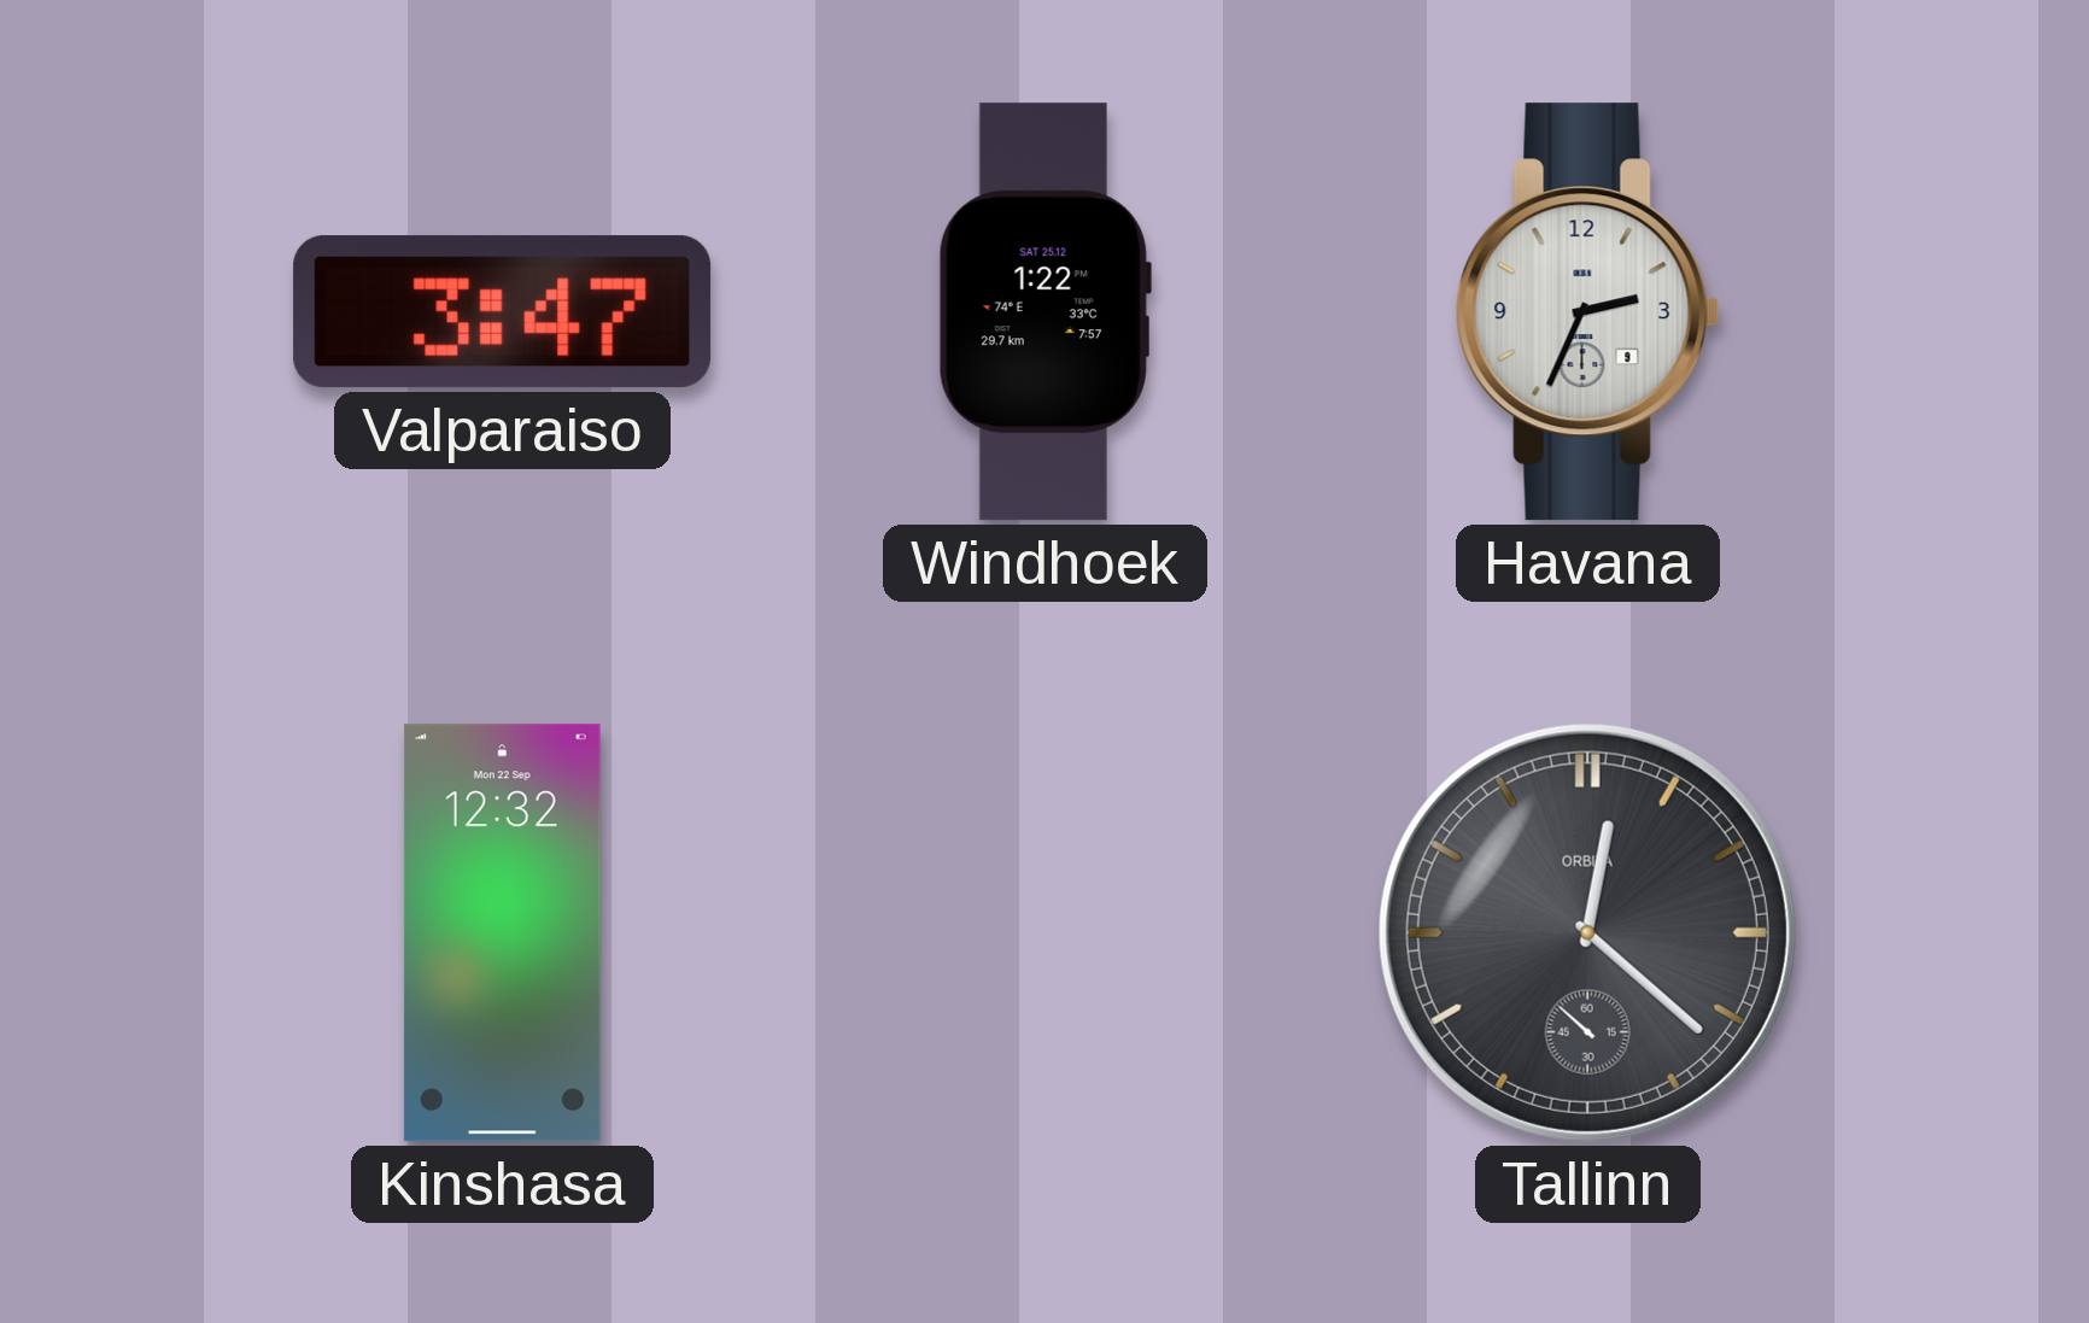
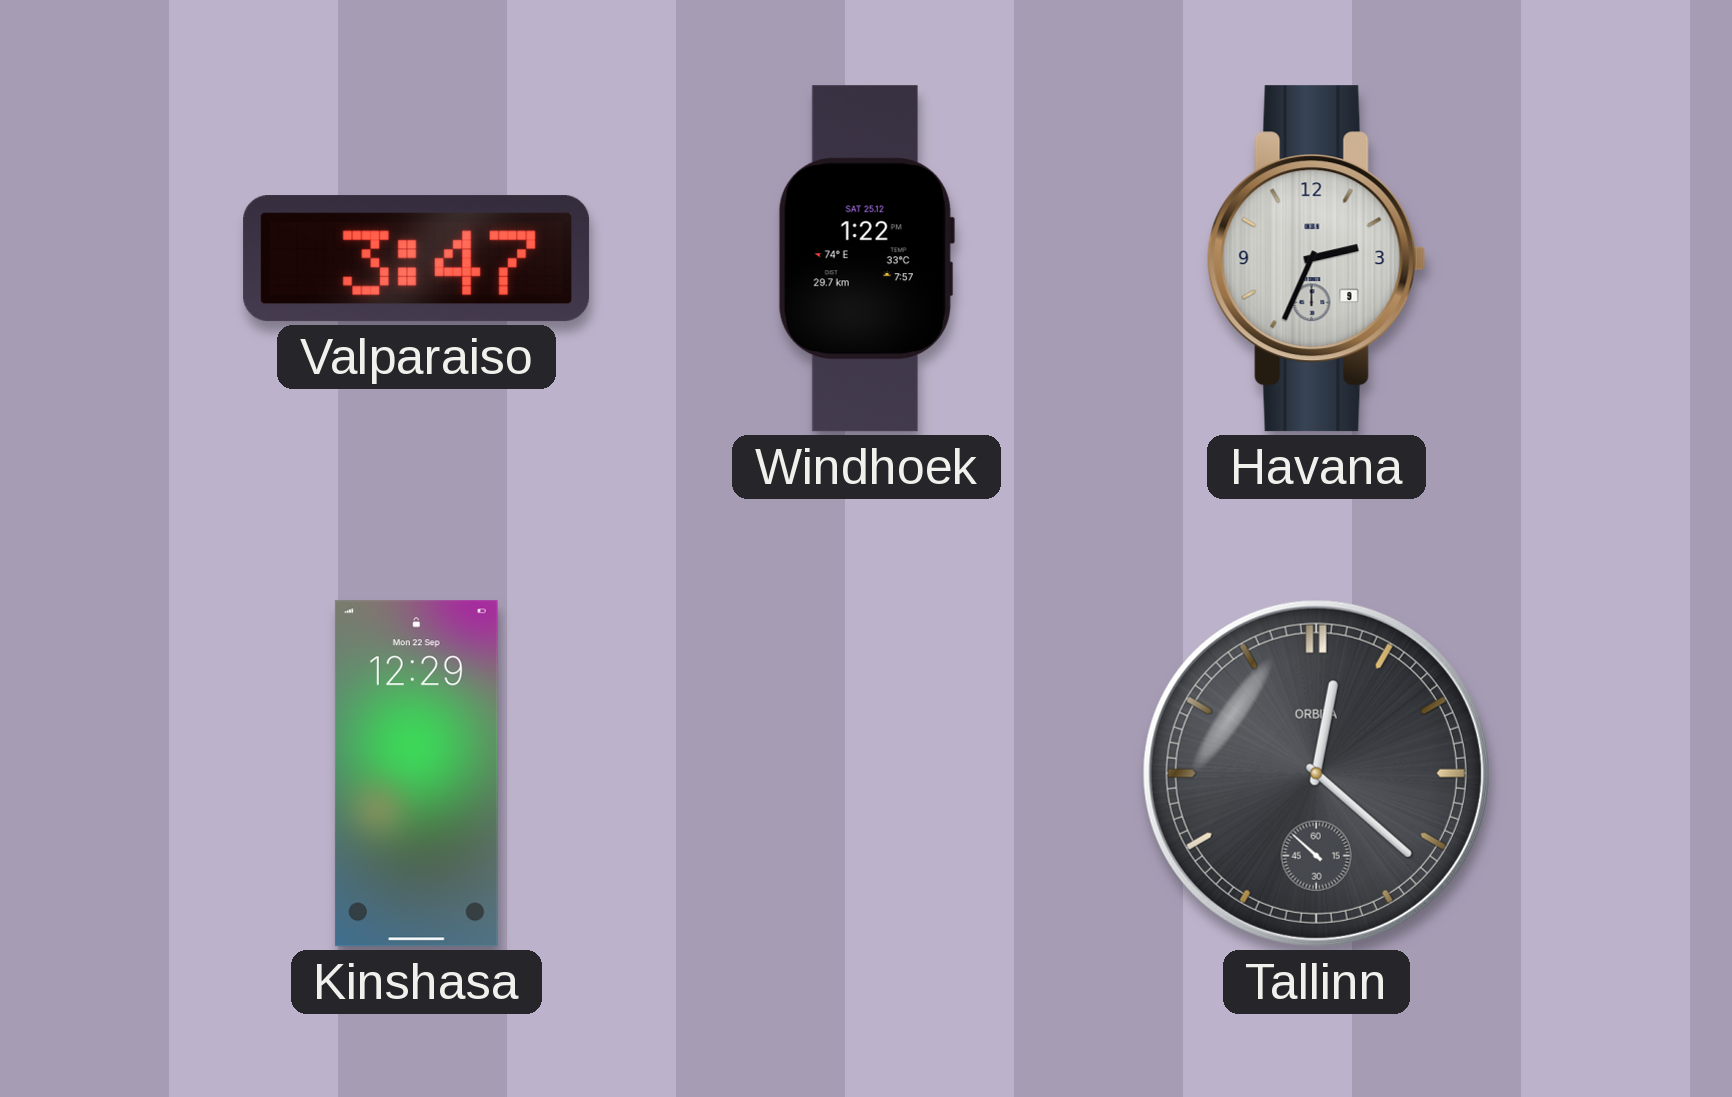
Kinshasa: 12:32 -> 12:29
